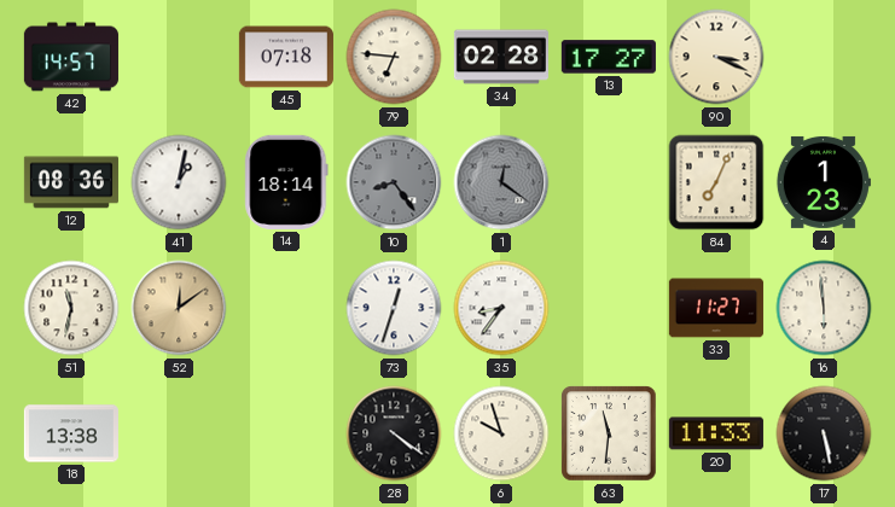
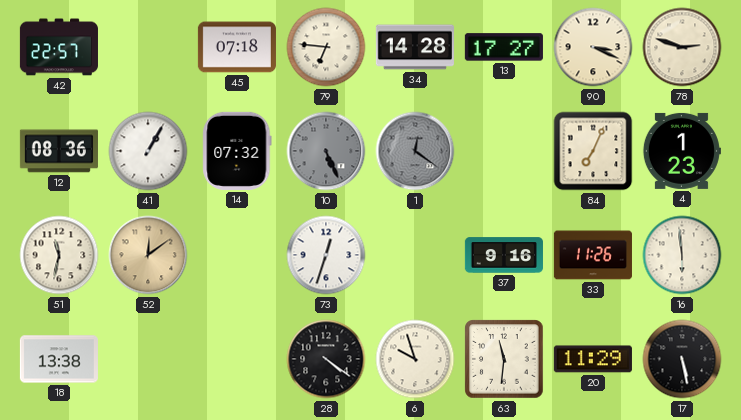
42: 14:57 -> 22:57
34: 02:28 -> 14:28
78: none -> 2:48
41: 1:02 -> 1:05
14: 18:14 -> 07:32
10: 8:24 -> 5:26
35: 8:36 -> none
37: none -> 9:16
33: 11:27 -> 11:26
20: 11:33 -> 11:29
